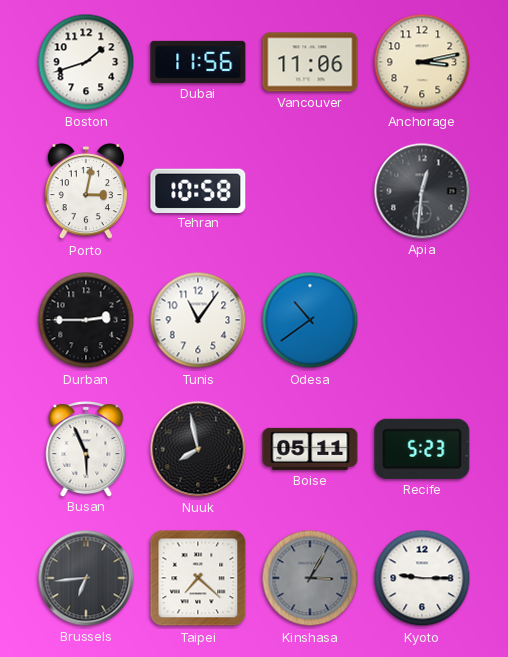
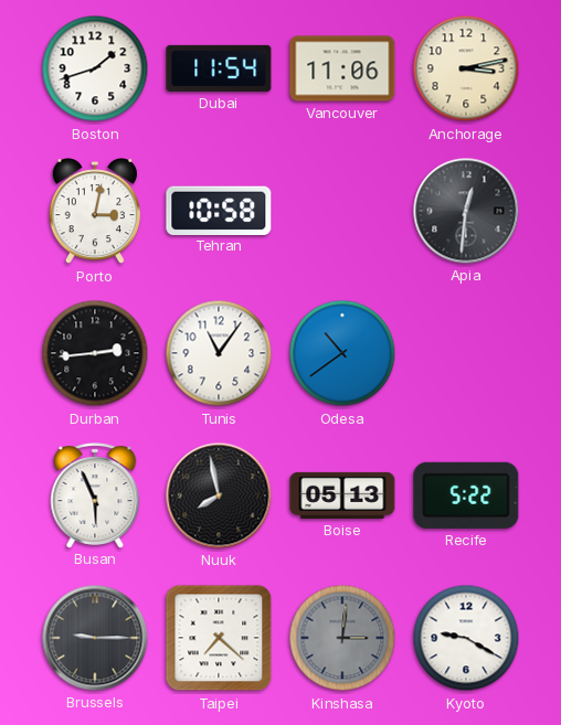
Dubai: 11:56 -> 11:54
Durban: 2:45 -> 2:44
Boise: 05:11 -> 05:13
Recife: 5:23 -> 5:22
Brussels: 6:44 -> 9:15
Kinshasa: 3:05 -> 3:01
Kyoto: 9:15 -> 9:20
